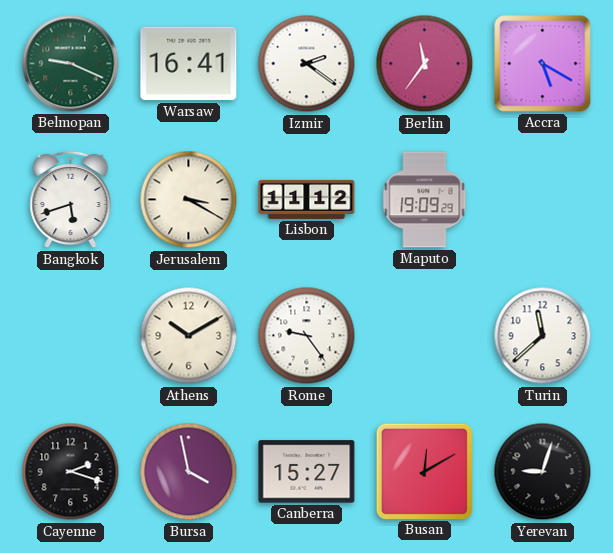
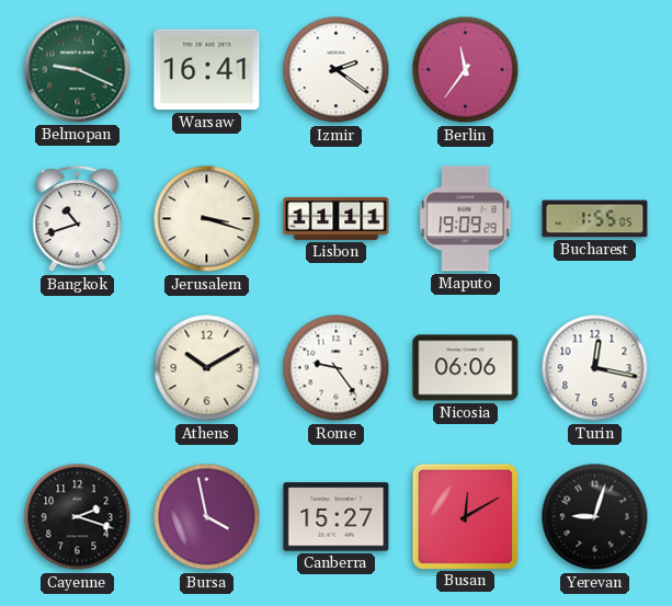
Accra: 5:20 -> none
Bangkok: 5:42 -> 10:42
Jerusalem: 3:20 -> 3:18
Lisbon: 11:12 -> 11:11
Bucharest: none -> 1:55
Nicosia: none -> 06:06
Turin: 11:38 -> 12:17
